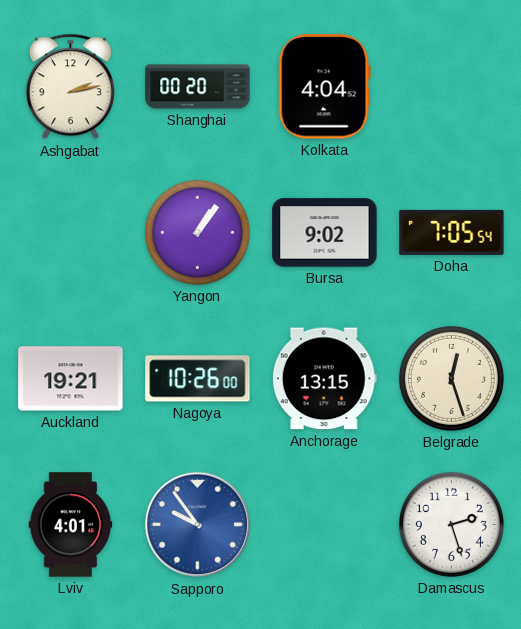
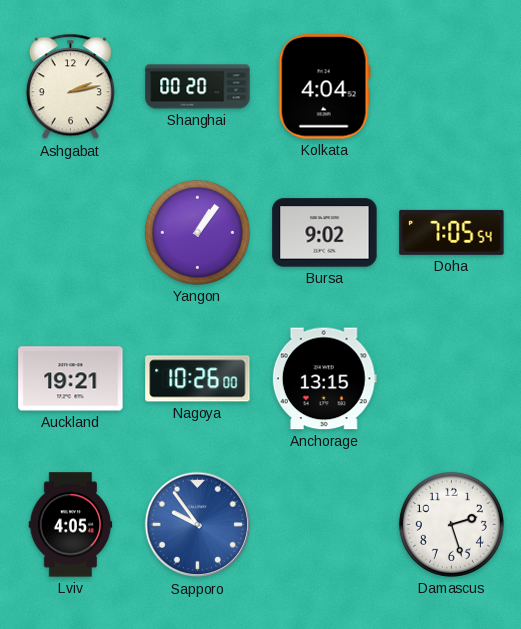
Belgrade: 12:27 -> none
Lviv: 4:01 -> 4:05
